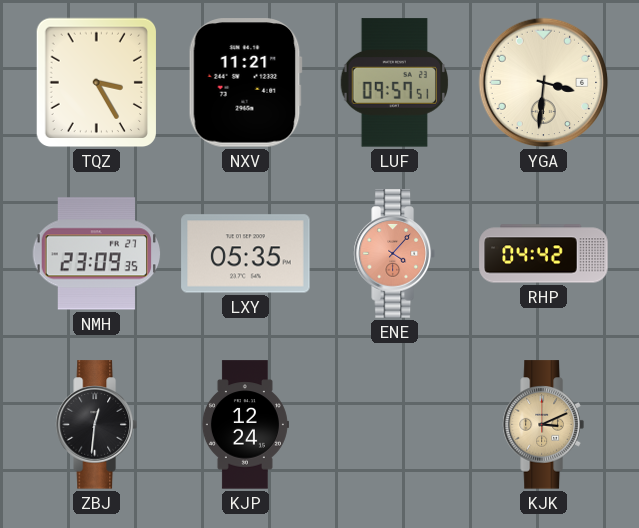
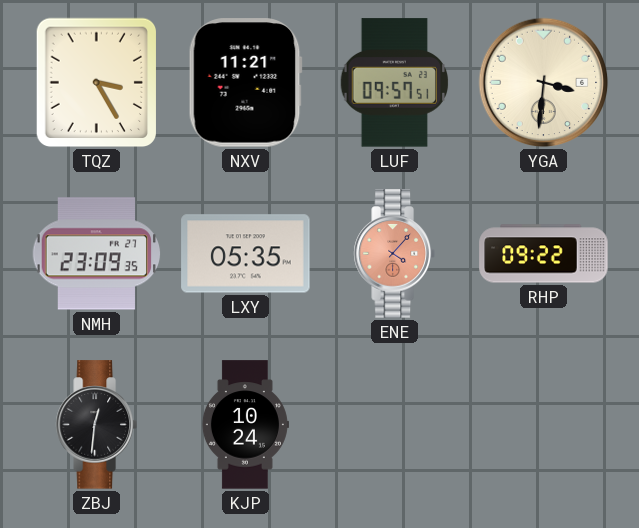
RHP: 04:42 -> 09:22
KJP: 12:24 -> 10:24
KJK: 3:11 -> none
